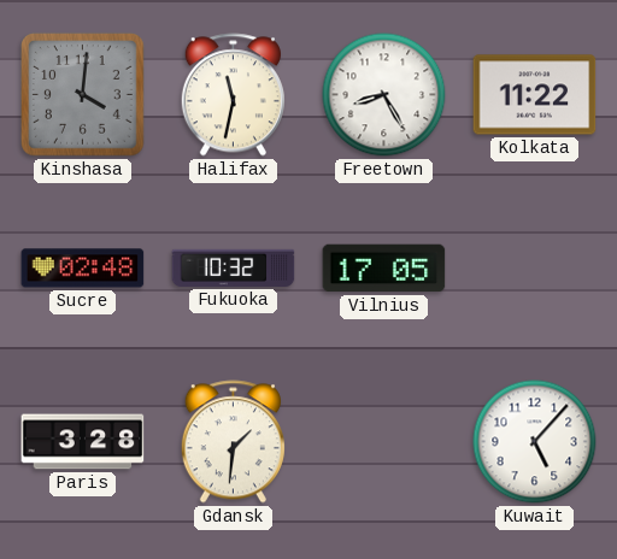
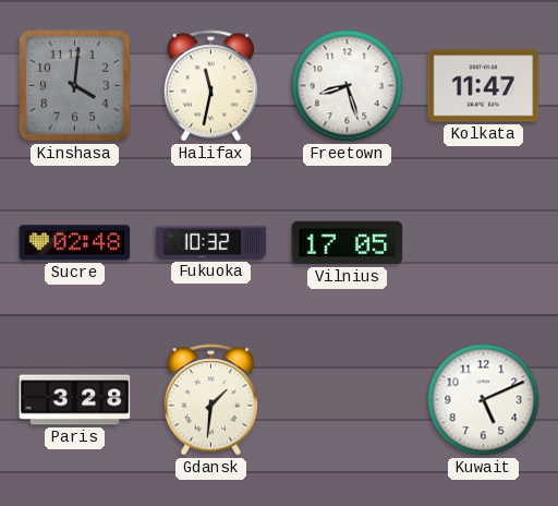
Freetown: 8:25 -> 8:27
Kolkata: 11:22 -> 11:47
Kuwait: 5:07 -> 5:11
